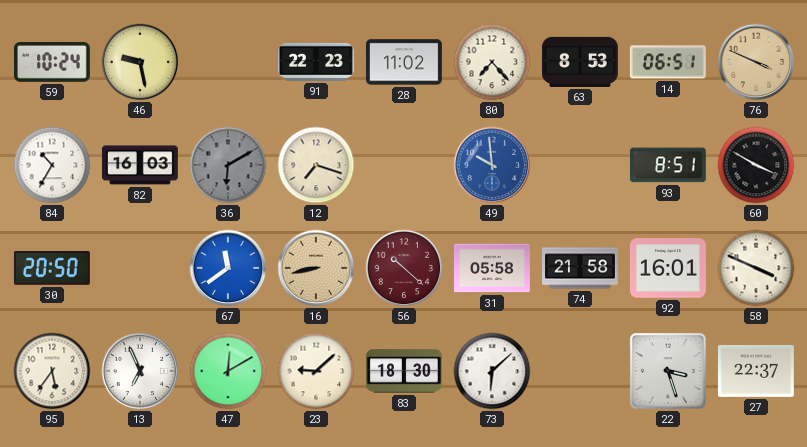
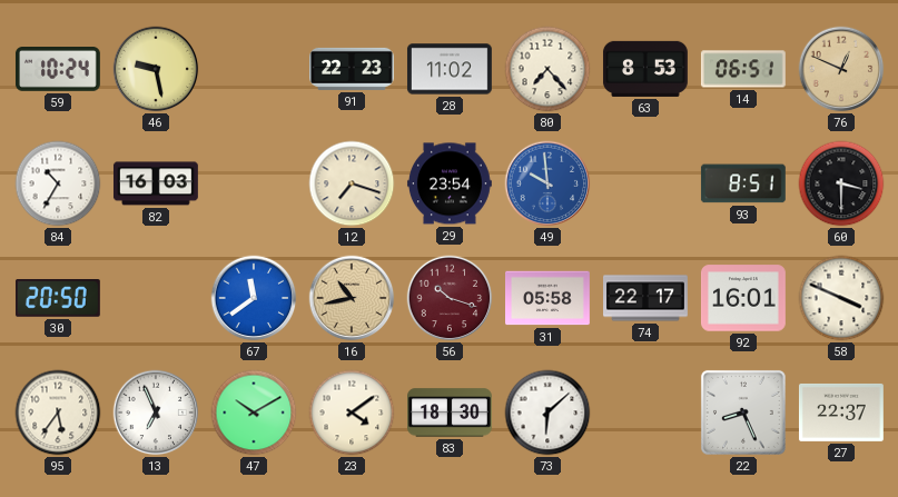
76: 3:49 -> 12:49
36: 6:10 -> none
29: none -> 23:54
60: 3:50 -> 3:30
16: 8:43 -> 10:43
56: 10:22 -> 10:18
74: 21:58 -> 22:17
47: 12:10 -> 10:10
23: 9:08 -> 4:09
22: 3:27 -> 8:26
